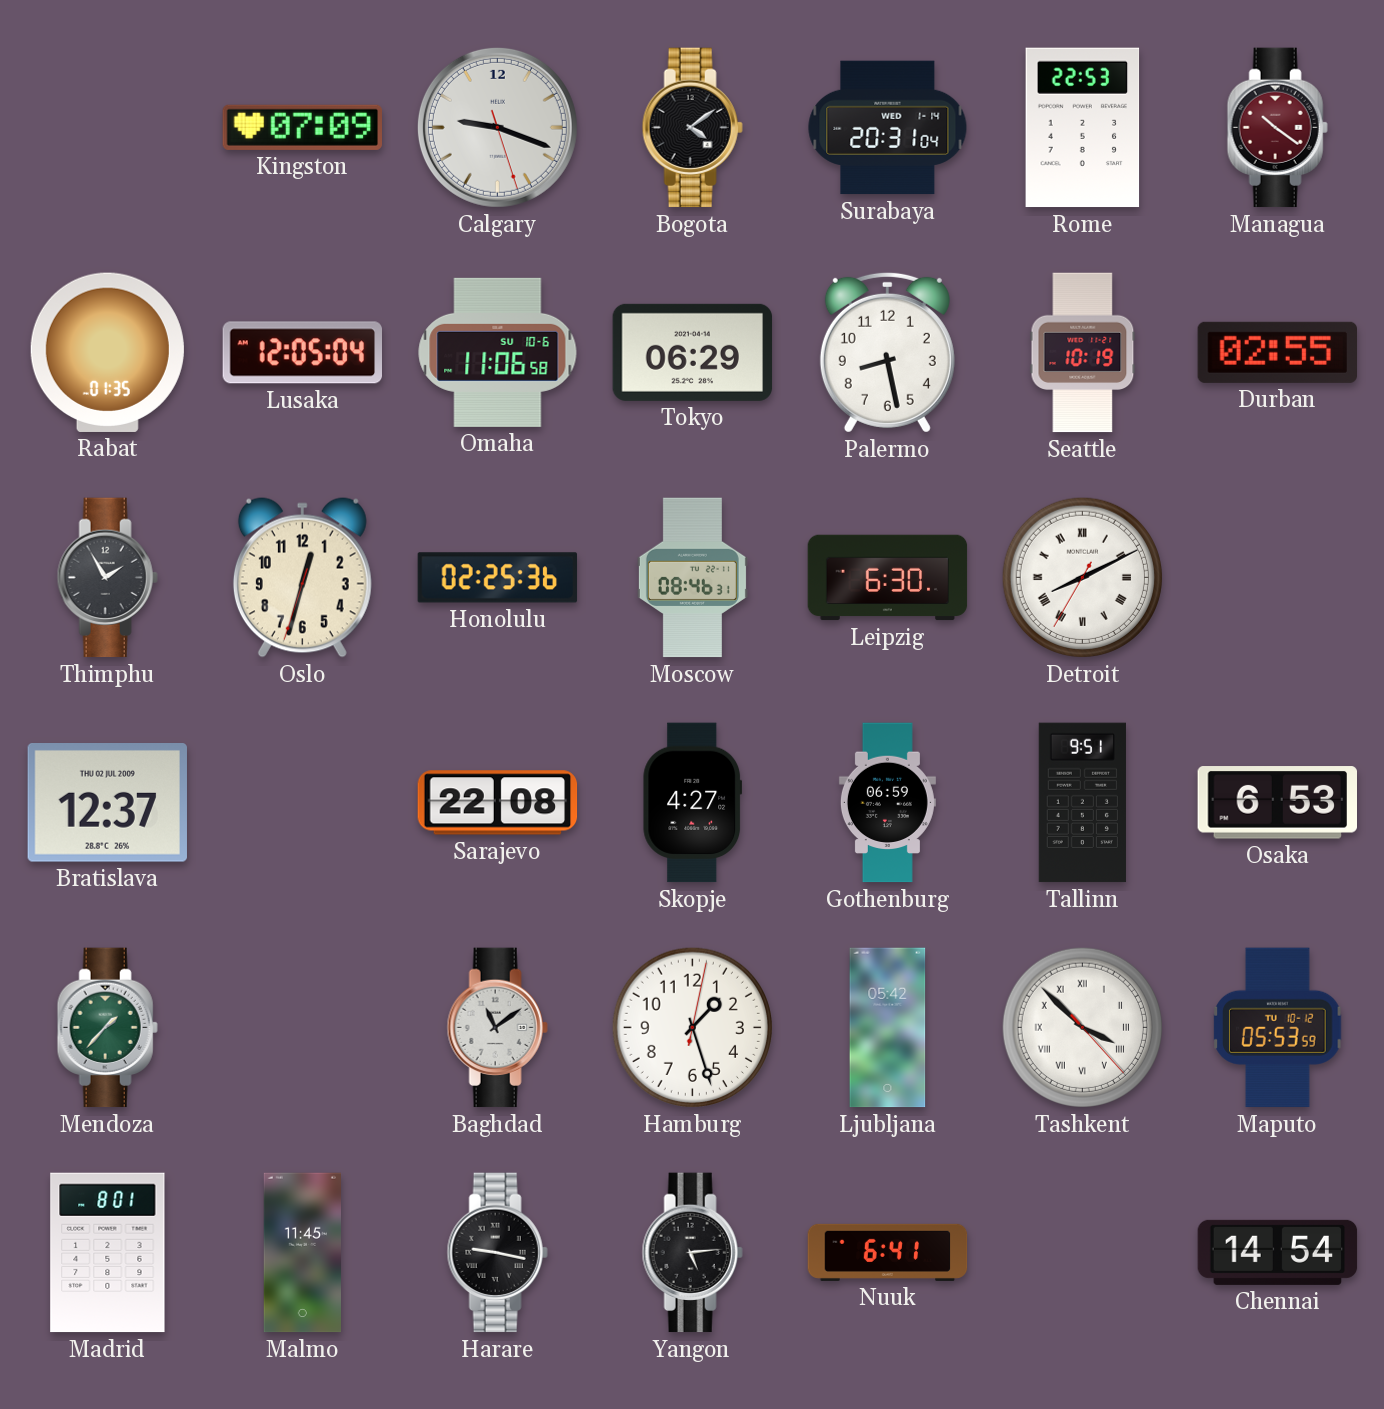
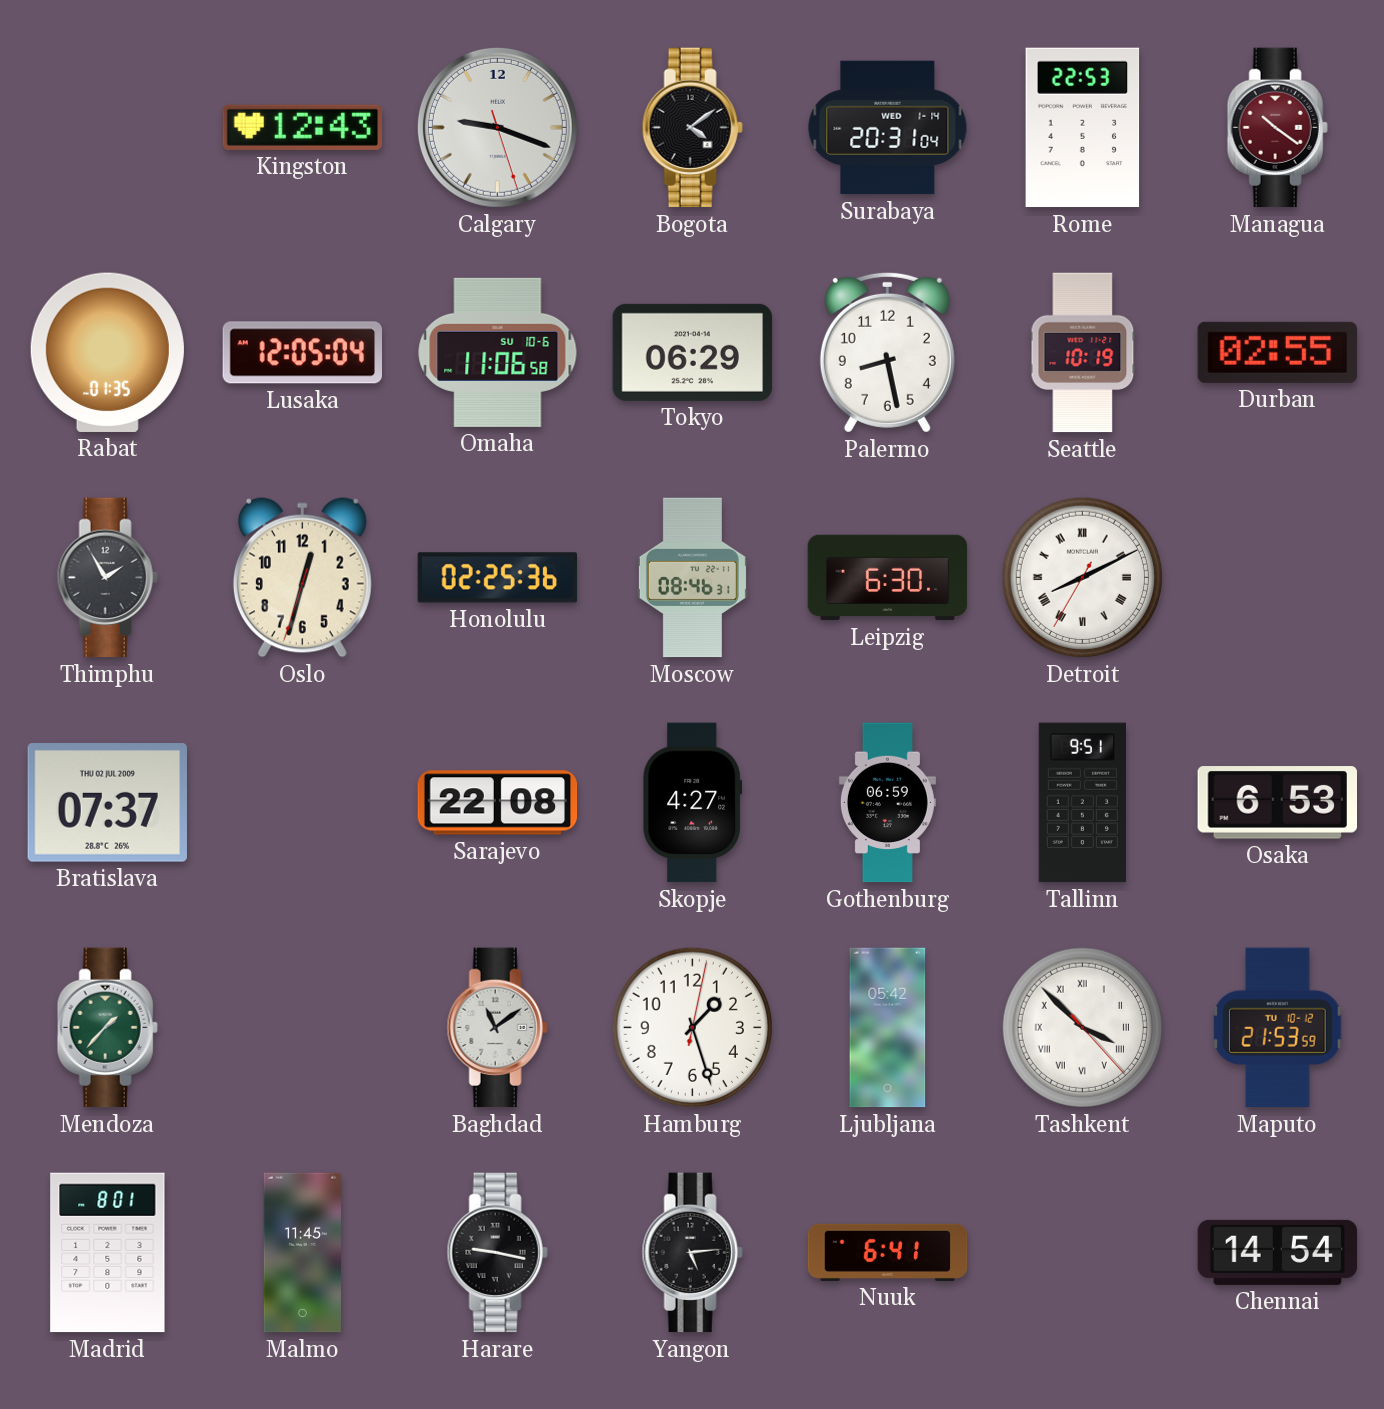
Kingston: 07:09 -> 12:43
Bratislava: 12:37 -> 07:37
Maputo: 05:53 -> 21:53
